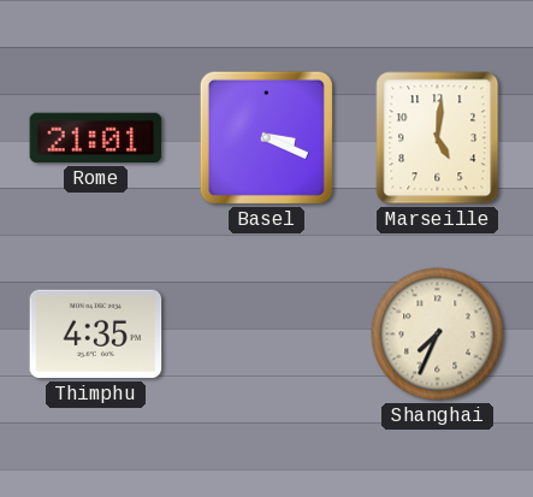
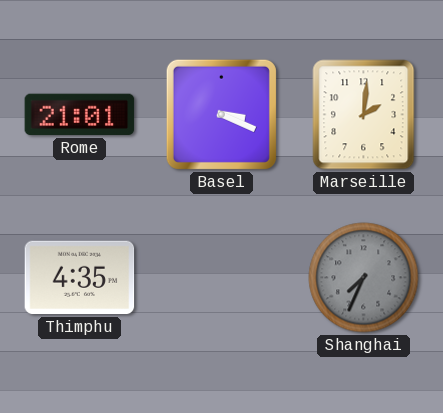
Marseille: 5:01 -> 2:01
Shanghai dial: cream -> grey
